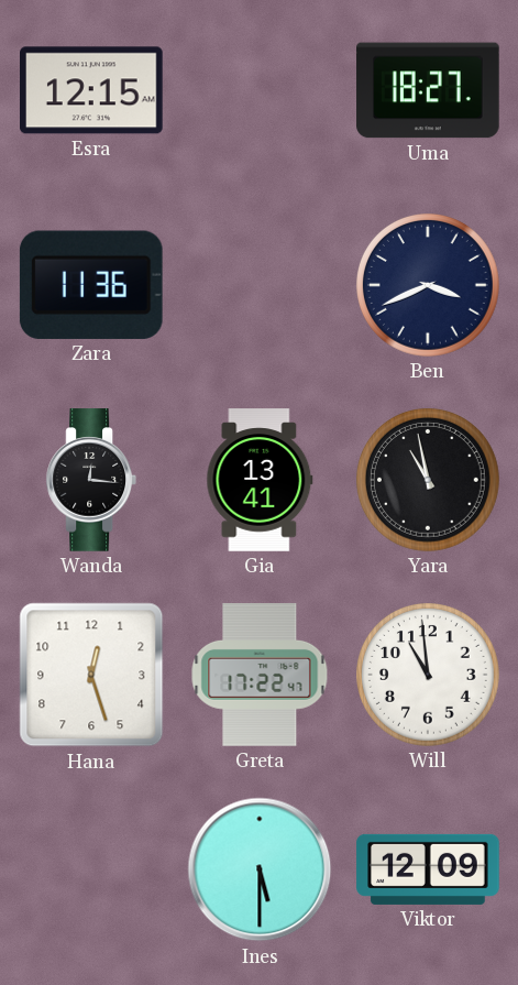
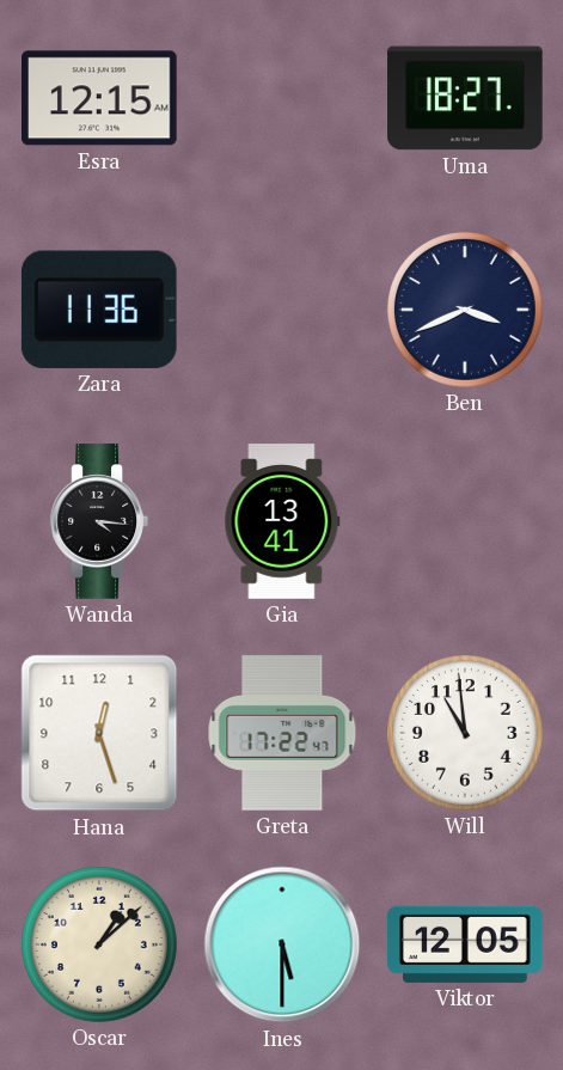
Wanda: 12:16 -> 4:16
Yara: 10:58 -> none
Oscar: none -> 1:08
Viktor: 12:09 -> 12:05
